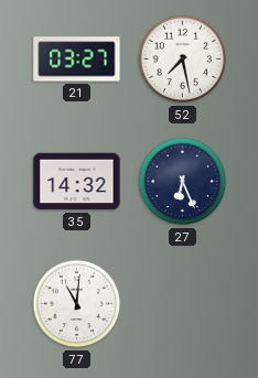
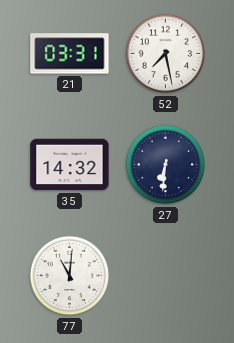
21: 03:27 -> 03:31
27: 6:26 -> 6:31
